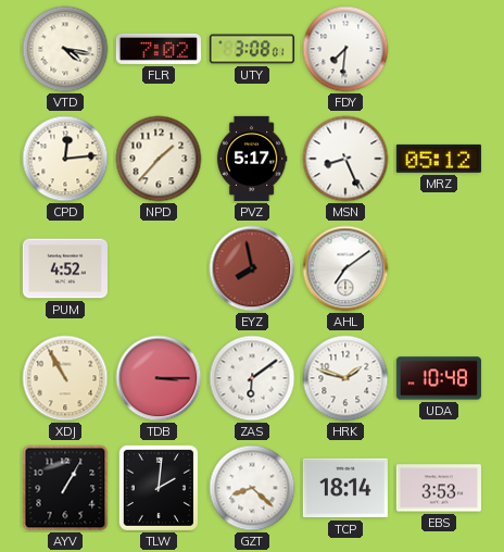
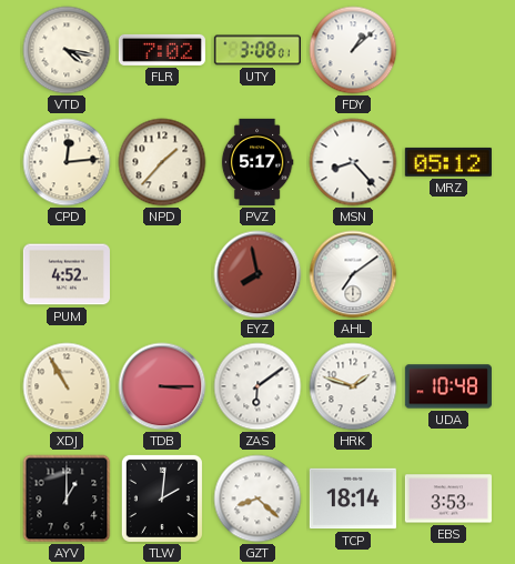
FDY: 7:31 -> 1:08
MSN: 8:26 -> 8:23
AYV: 1:05 -> 1:00
